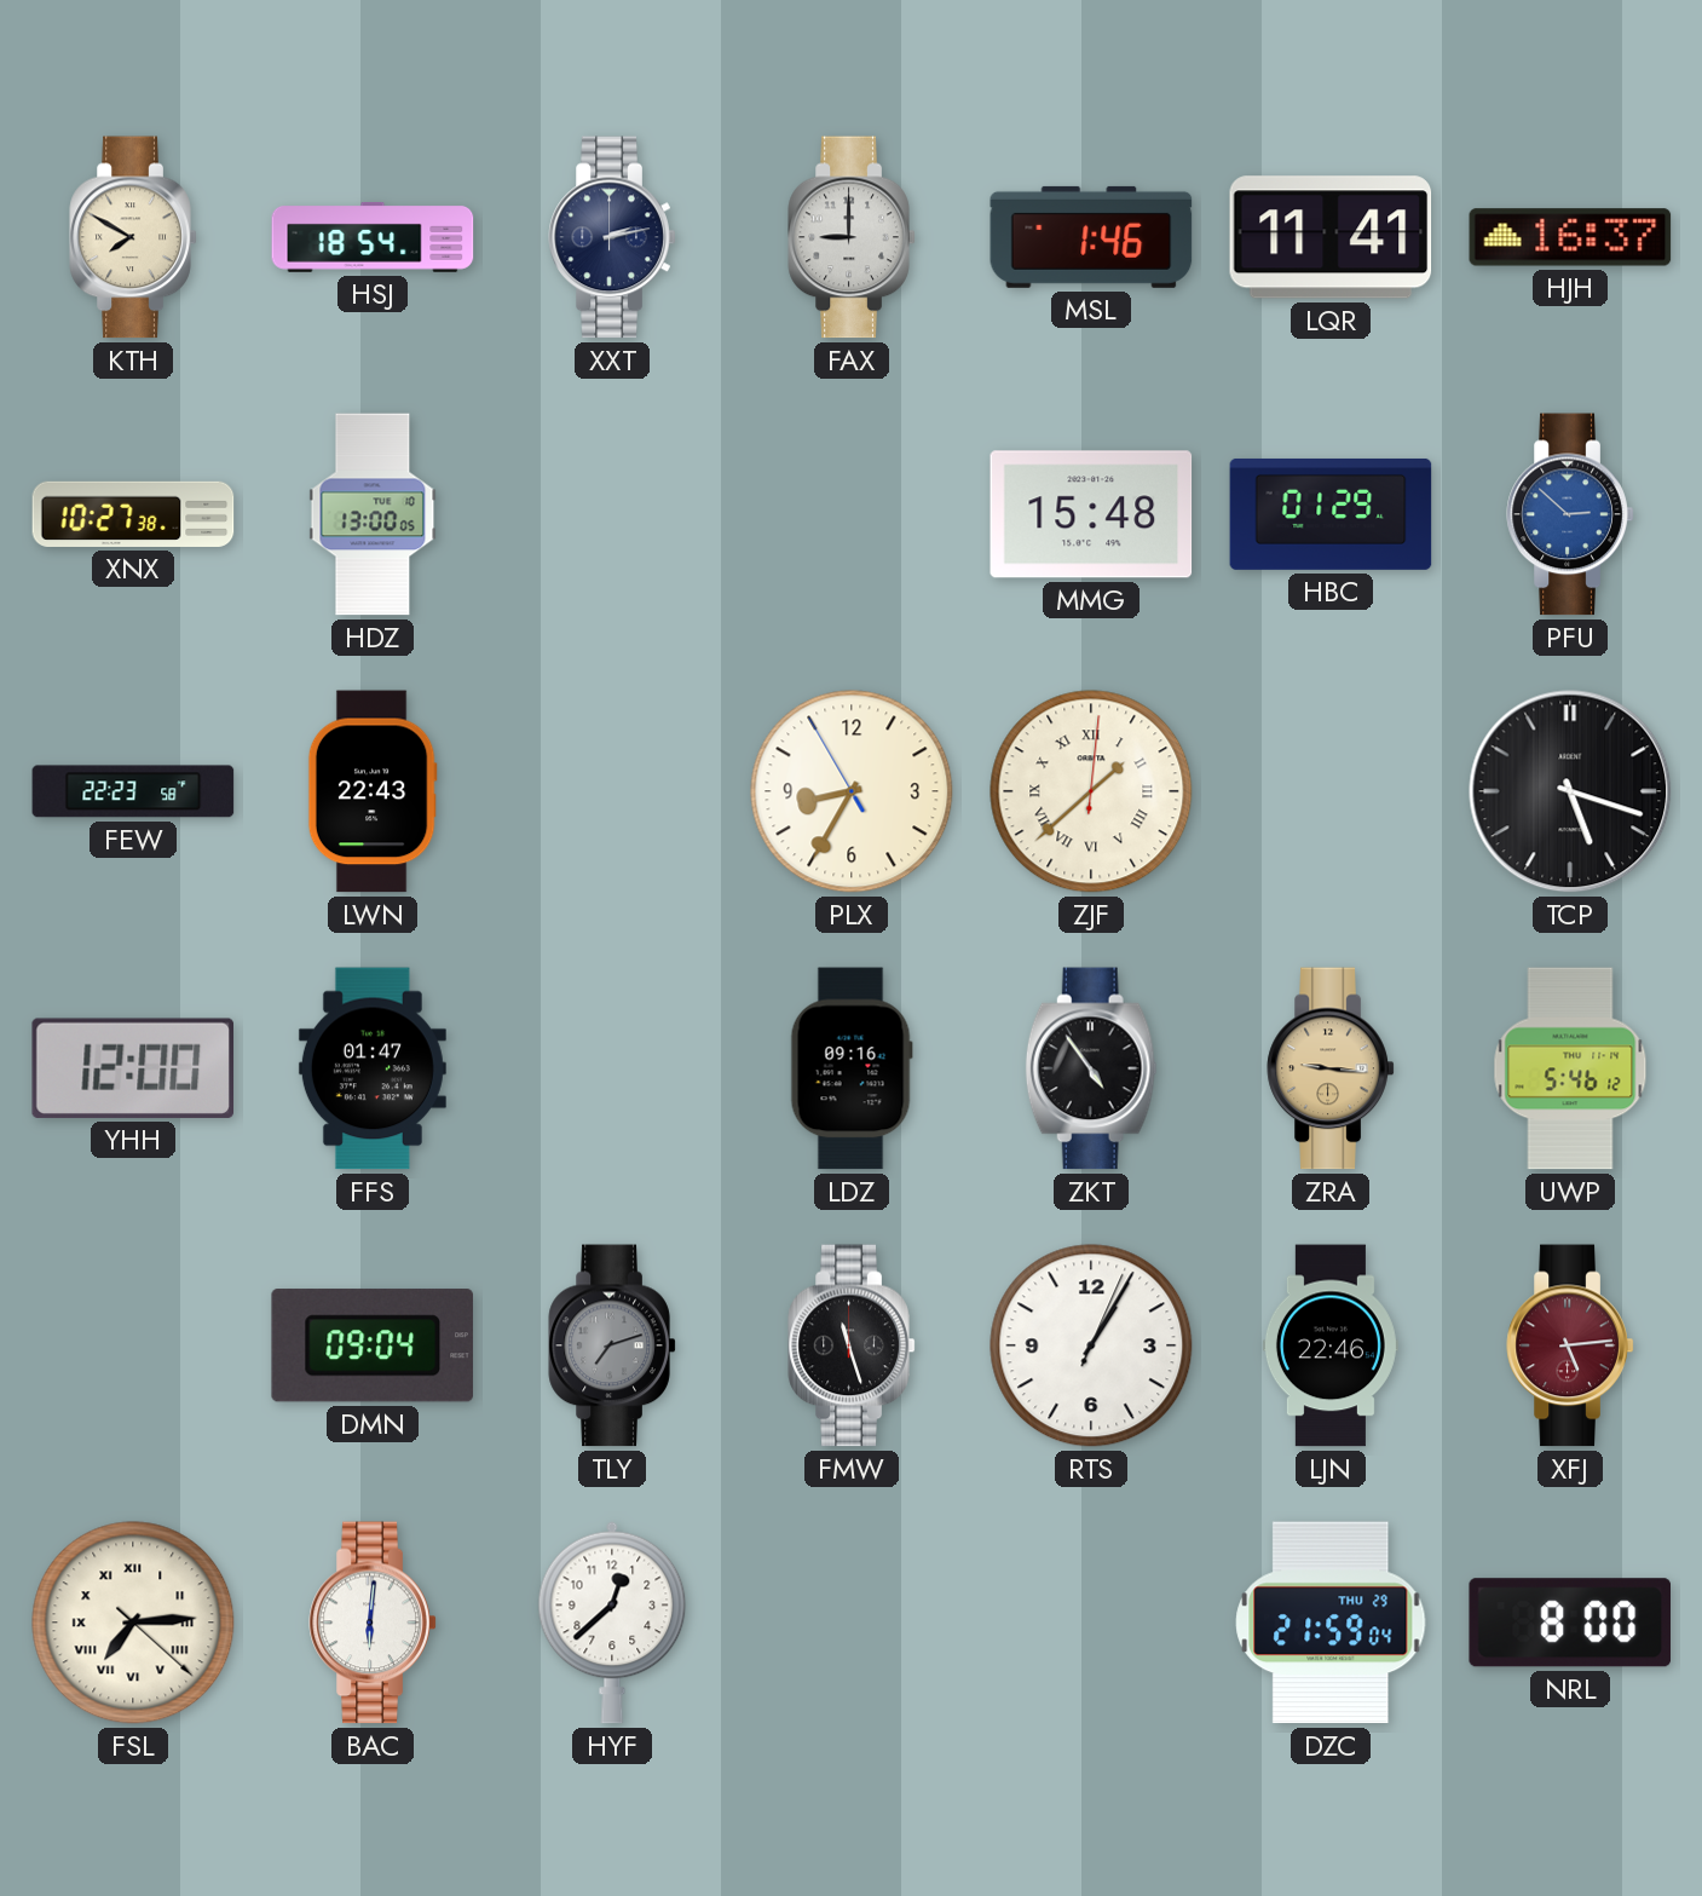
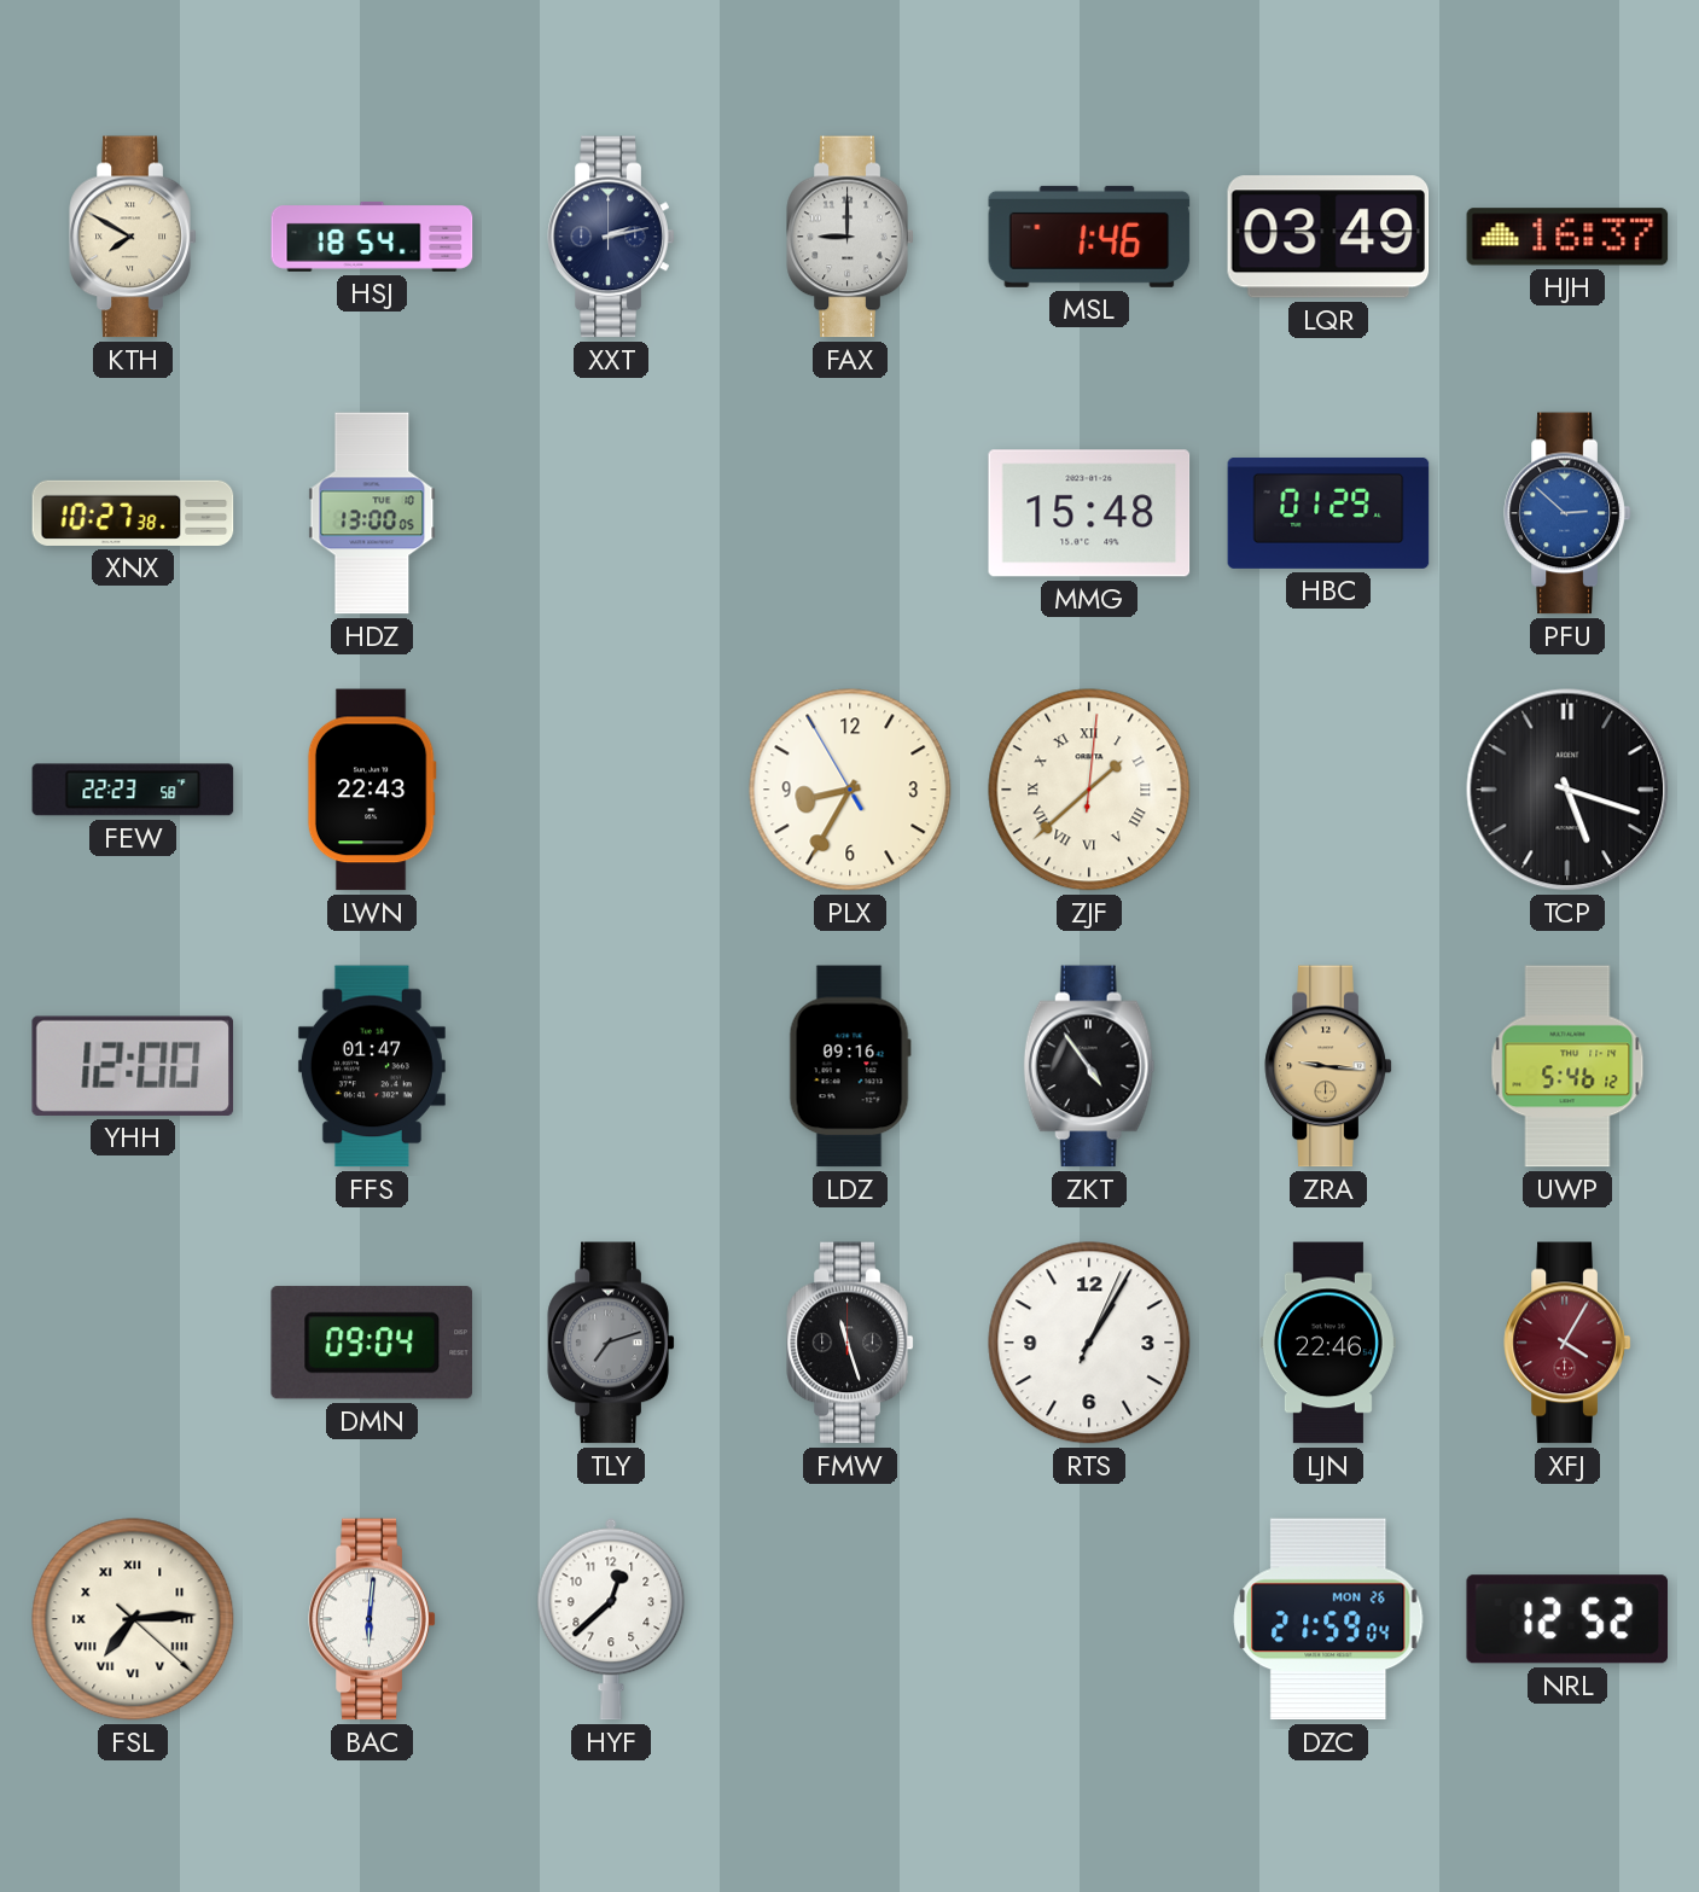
LQR: 11:41 -> 03:49
XFJ: 5:14 -> 4:05
DZC date: THU 29 -> MON 26
NRL: 8:00 -> 12:52
